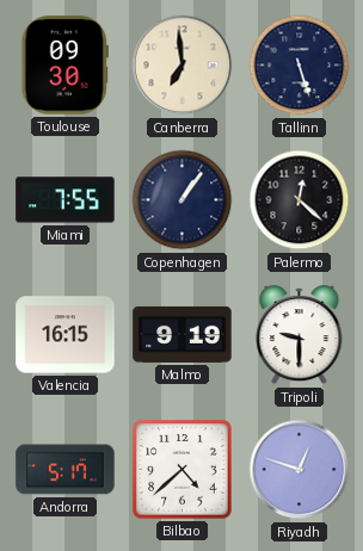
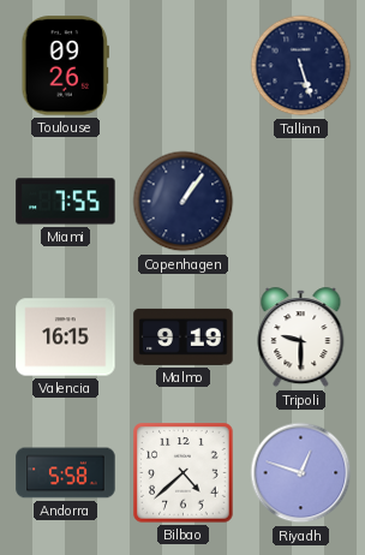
Toulouse: 09:30 -> 09:26
Canberra: 6:59 -> none
Palermo: 12:22 -> none
Andorra: 5:17 -> 5:58
